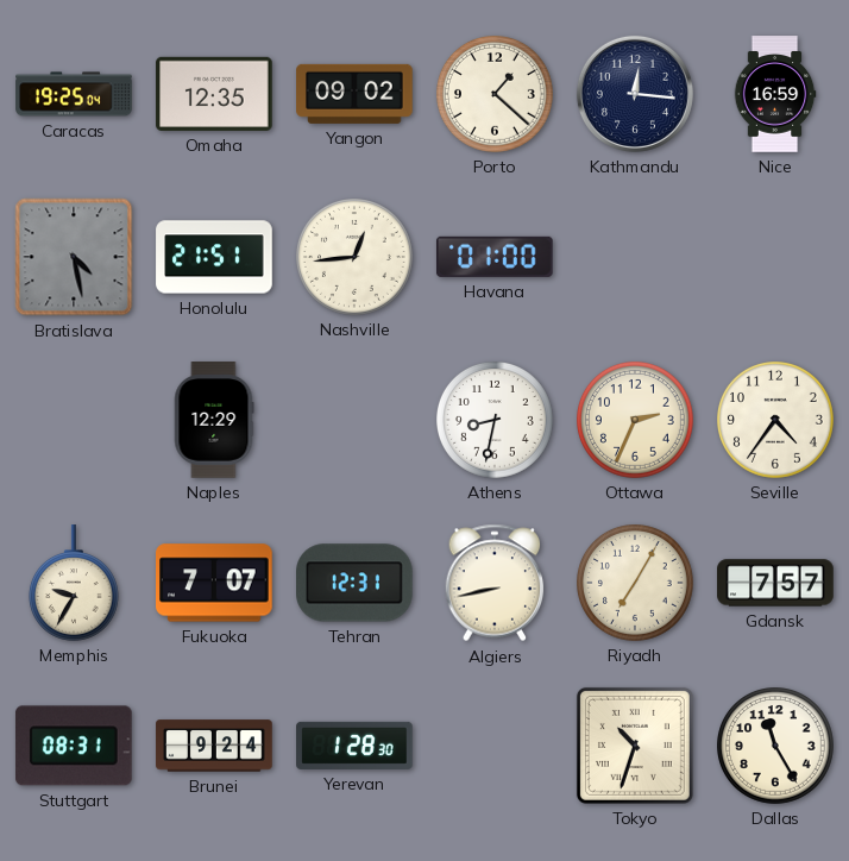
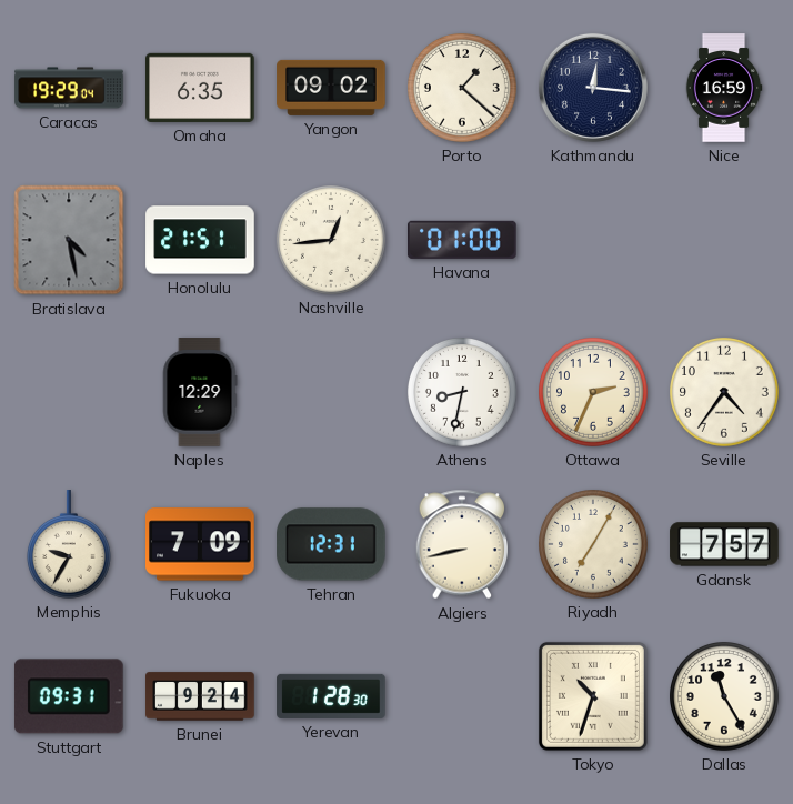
Caracas: 19:25 -> 19:29
Omaha: 12:35 -> 6:35
Fukuoka: 7:07 -> 7:09
Stuttgart: 08:31 -> 09:31
